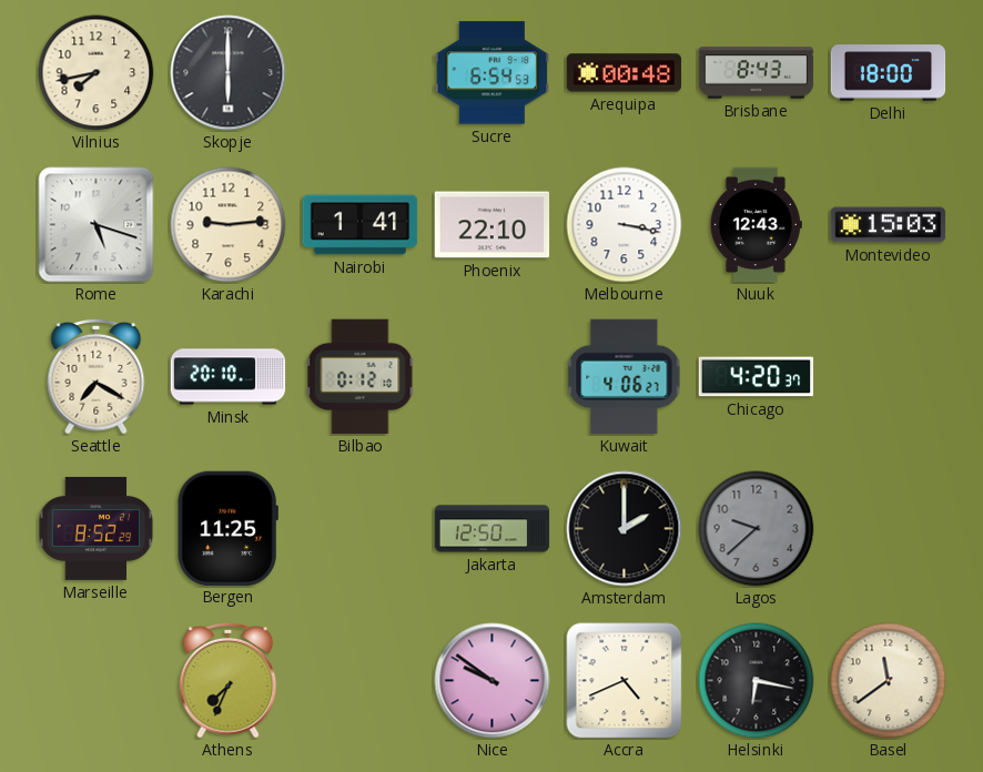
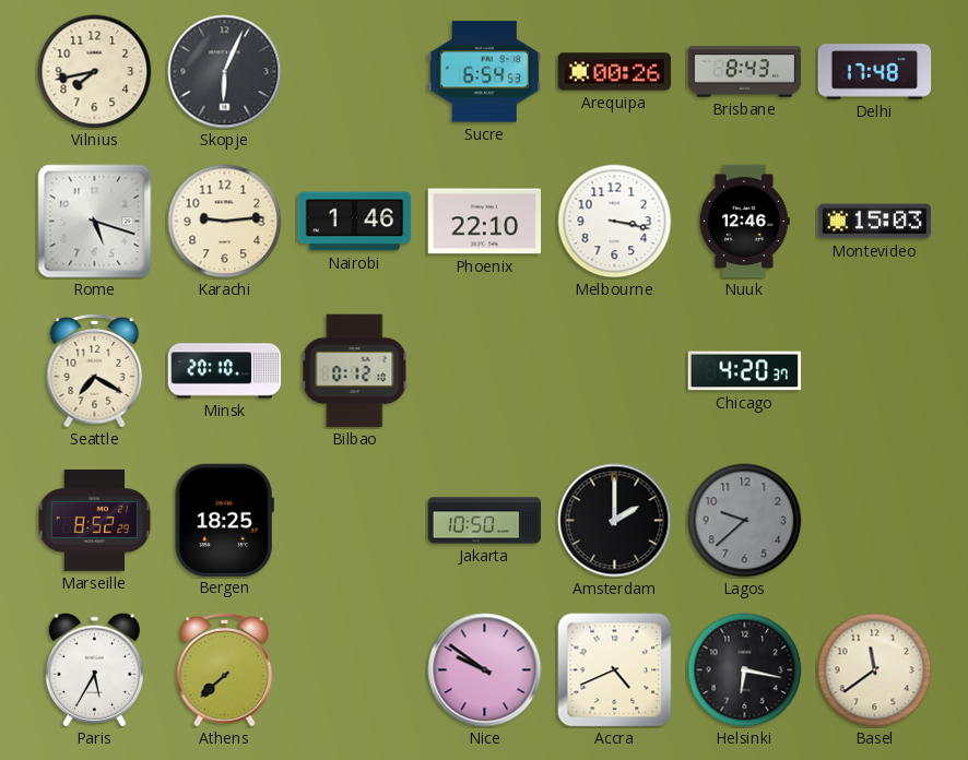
Skopje: 6:00 -> 6:04
Arequipa: 00:48 -> 00:26
Delhi: 18:00 -> 17:48
Nairobi: 1:41 -> 1:46
Nuuk: 12:43 -> 12:46
Kuwait: 4:06 -> none
Bergen: 11:25 -> 18:25
Jakarta: 12:50 -> 10:50
Paris: none -> 5:35
Athens: 7:34 -> 7:38
